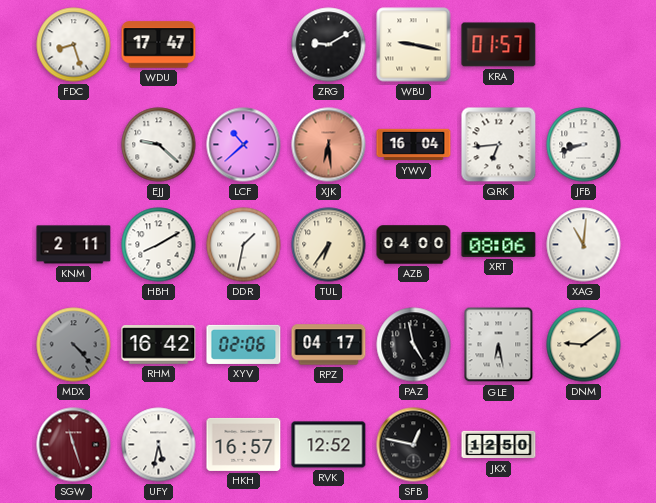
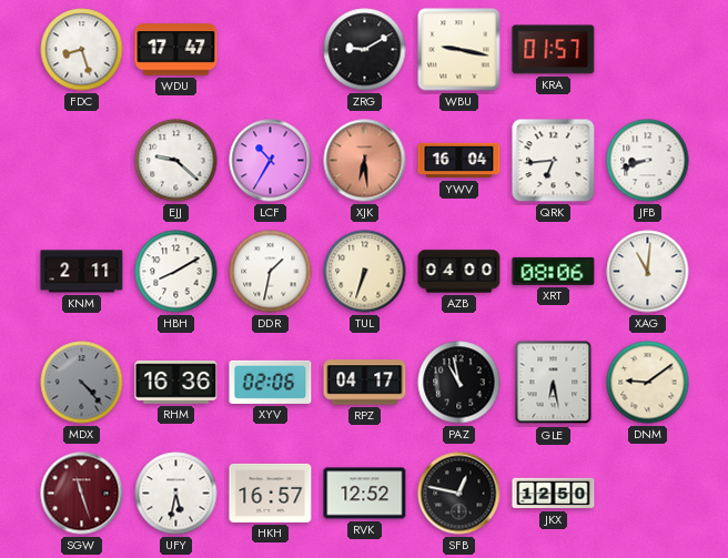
LCF: 10:38 -> 10:35
TUL: 6:36 -> 6:33
RHM: 16:42 -> 16:36
PAZ: 4:58 -> 10:58
